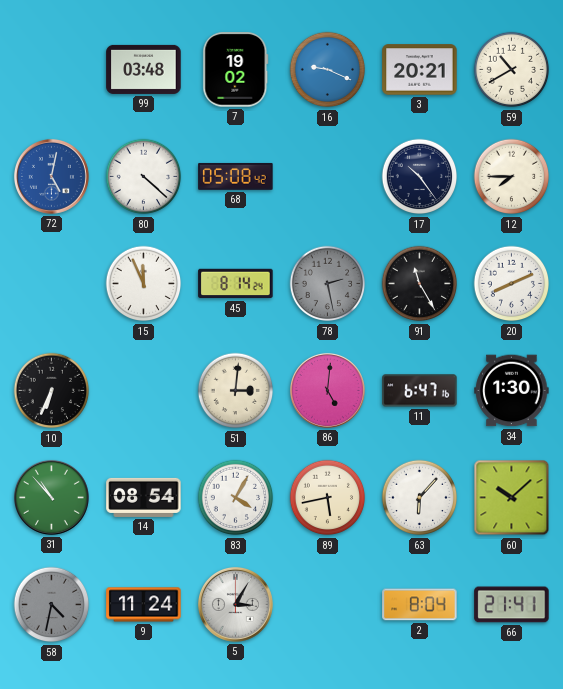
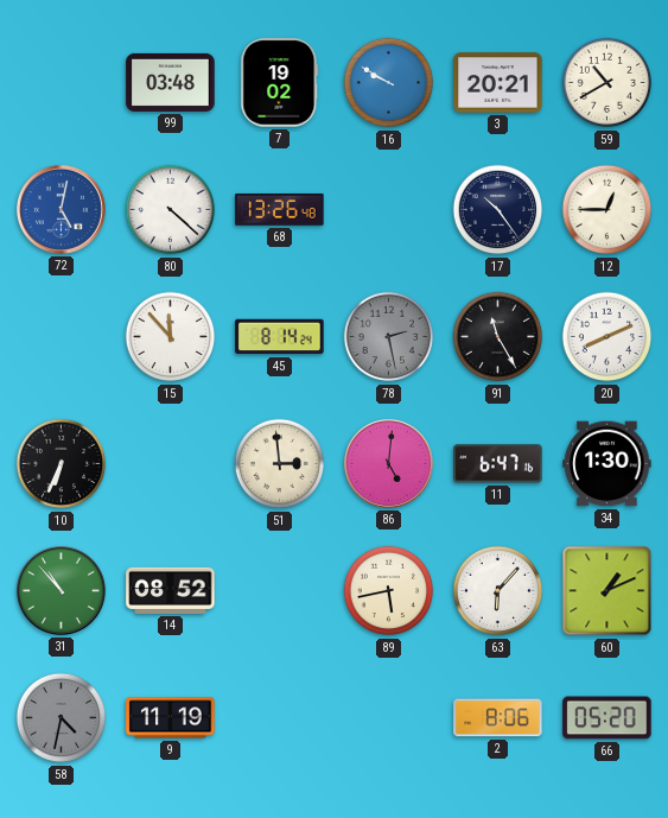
16: 9:19 -> 9:50
68: 05:08 -> 13:26
12: 7:45 -> 12:45
15: 11:56 -> 11:53
51: 3:01 -> 2:59
14: 08:54 -> 08:52
83: 4:05 -> none
60: 10:08 -> 1:11
9: 11:24 -> 11:19
5: 3:05 -> none
2: 8:04 -> 8:06
66: 21:41 -> 05:20
